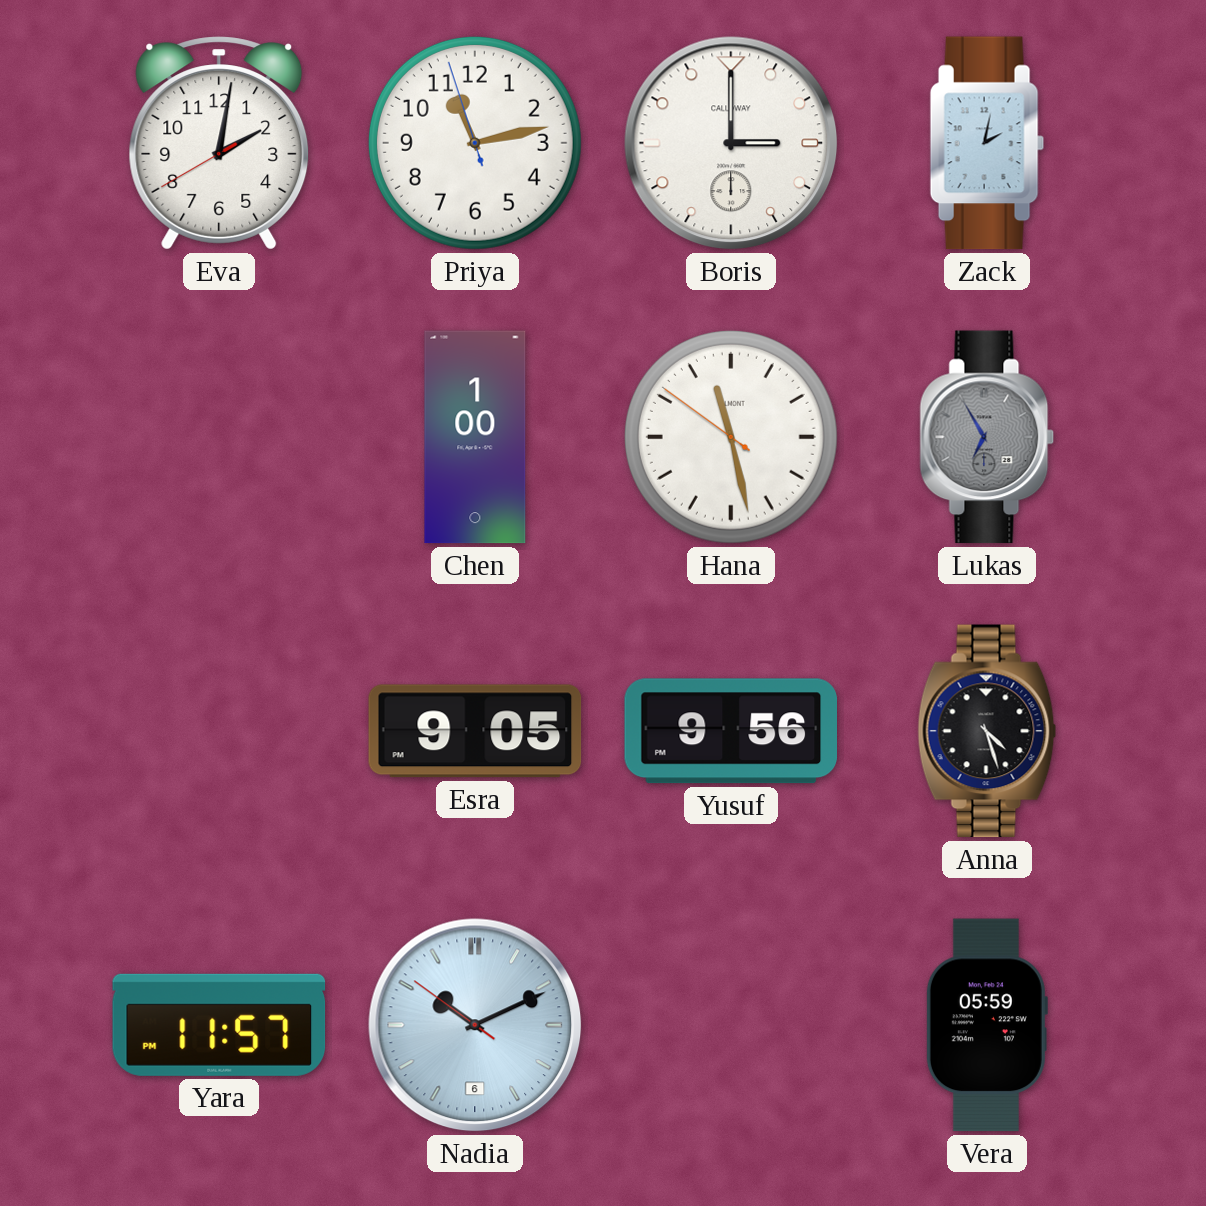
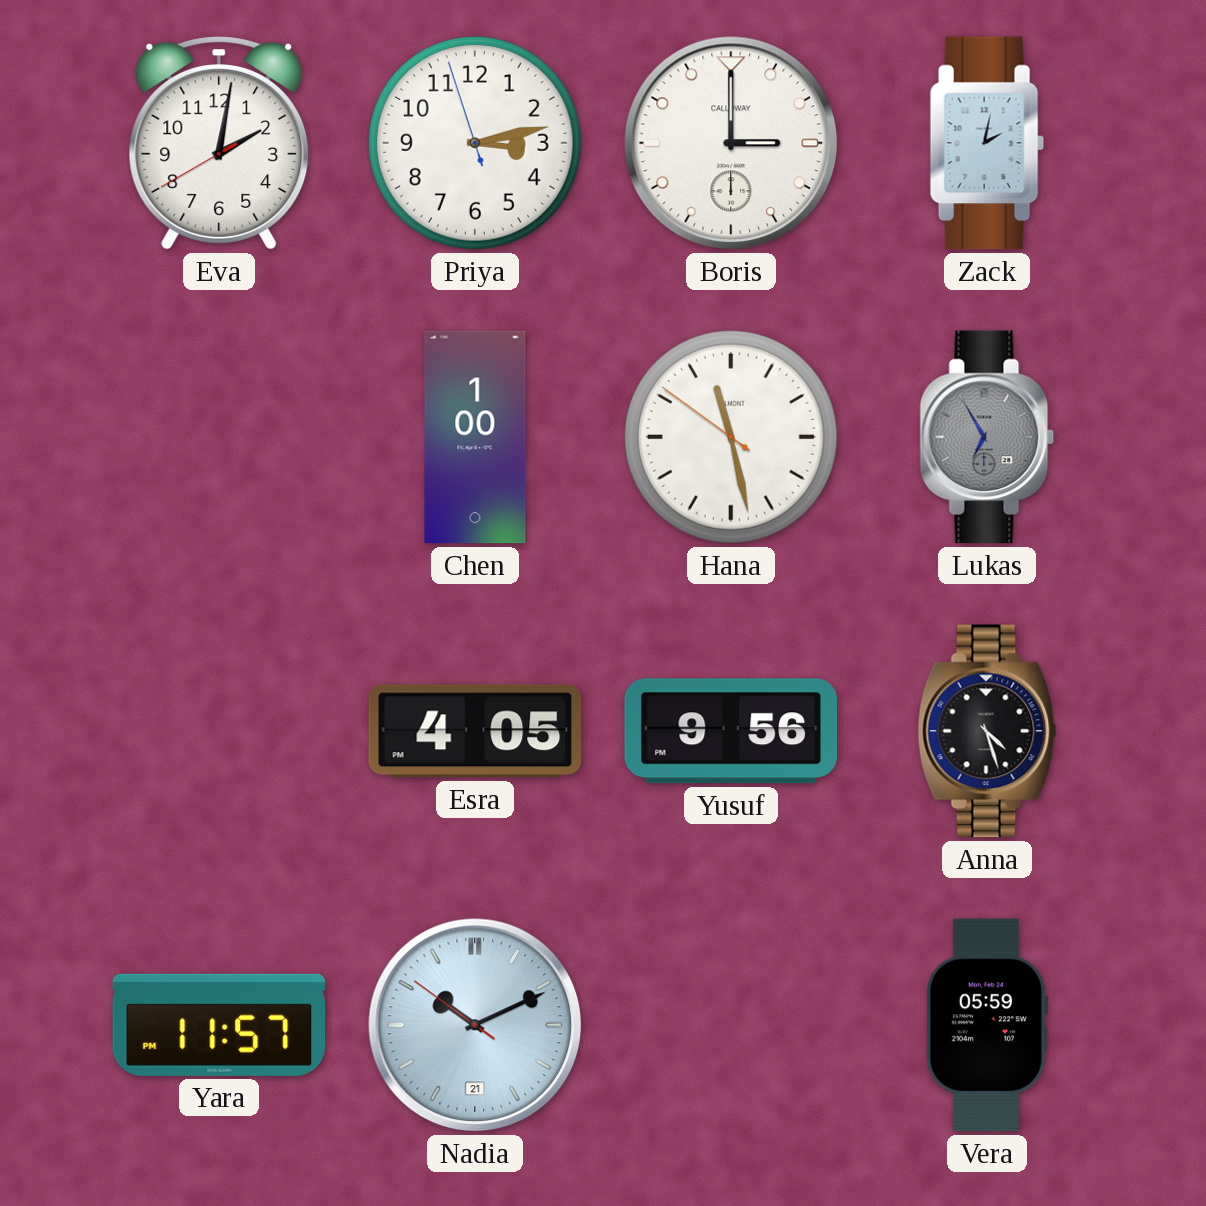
Priya: 11:12 -> 3:12
Esra: 9:05 -> 4:05
Nadia date: 6 -> 21
